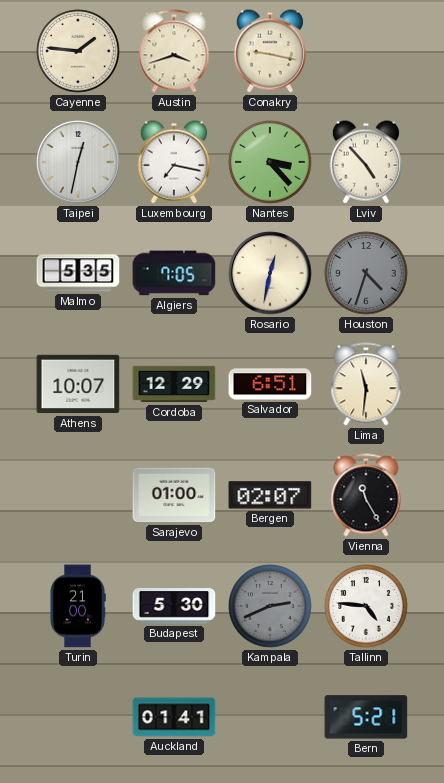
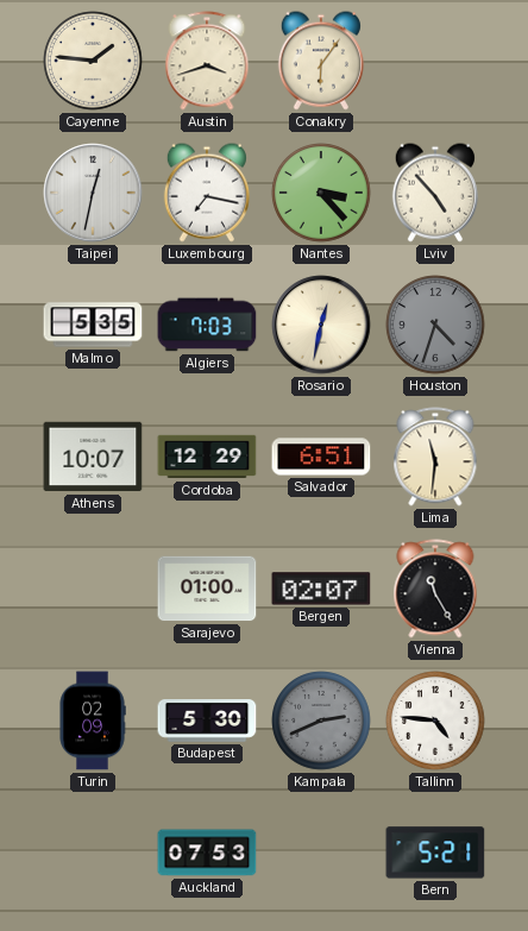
Conakry: 9:17 -> 6:06
Algiers: 7:05 -> 7:03
Turin: 21:00 -> 02:09
Auckland: 01:41 -> 07:53
